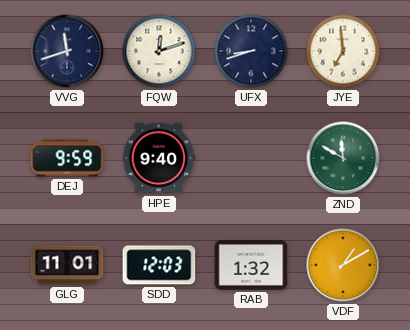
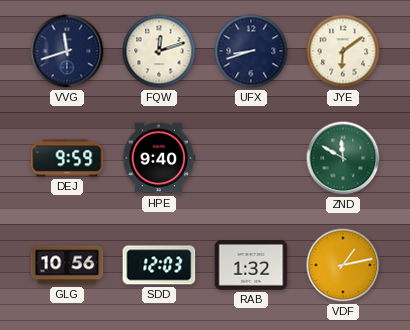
JYE: 6:59 -> 6:09
GLG: 11:01 -> 10:56
VDF: 1:10 -> 1:13
